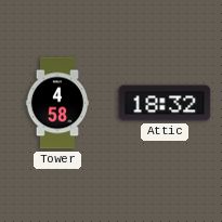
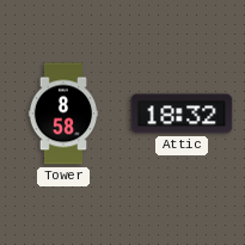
Tower: 4:58 -> 8:58
